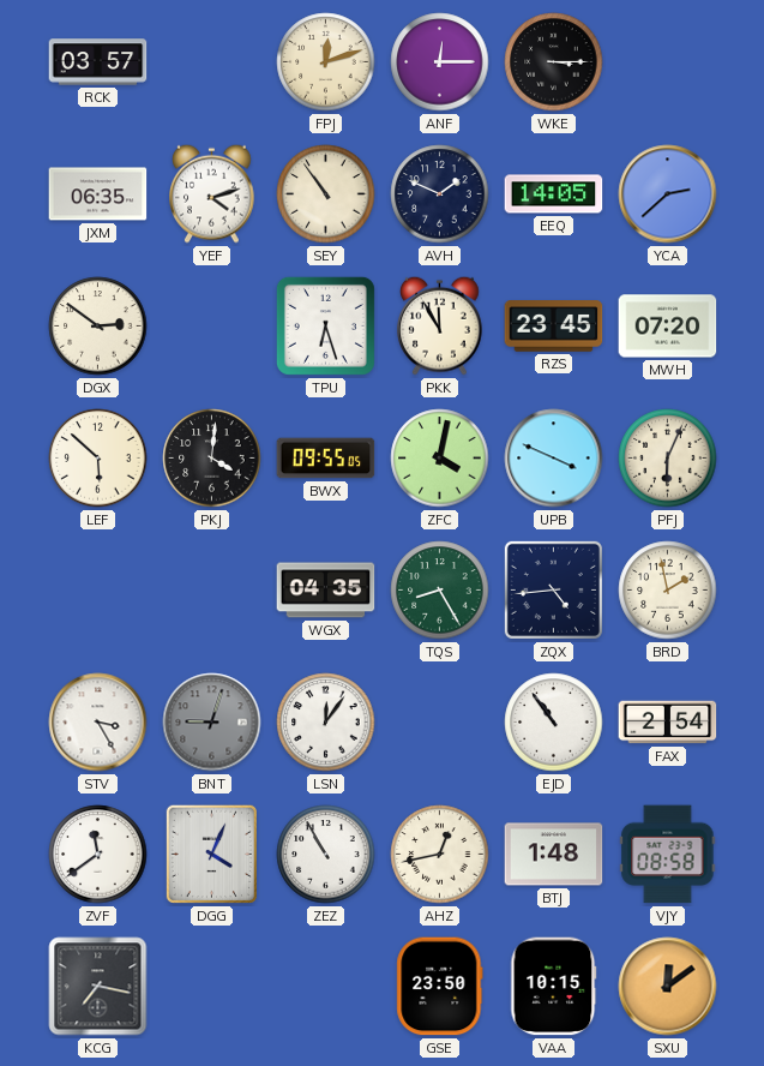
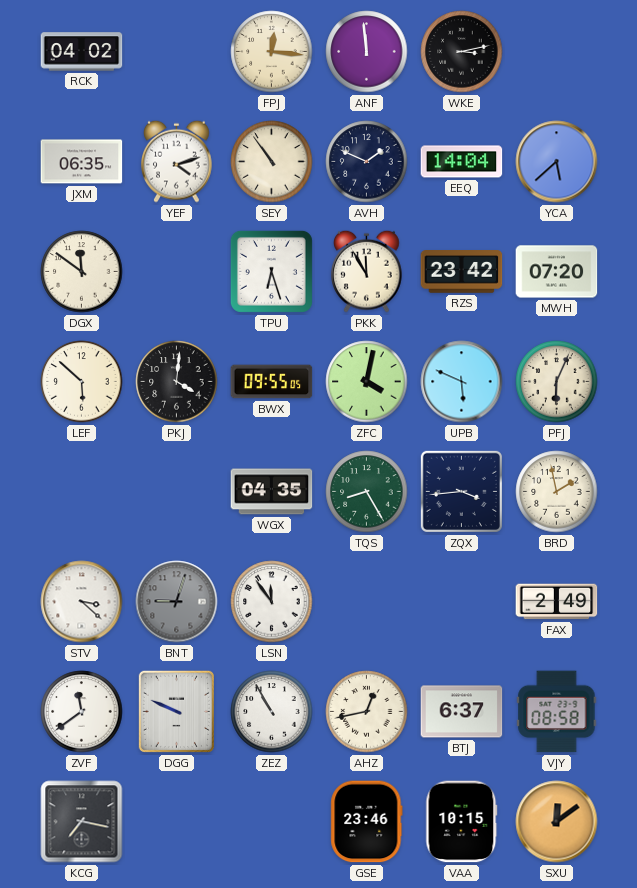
RCK: 03:57 -> 04:02
FPJ: 12:12 -> 12:16
ANF: 12:15 -> 11:59
WKE: 3:15 -> 3:13
EEQ: 14:05 -> 14:04
YCA: 2:38 -> 5:38
DGX: 2:51 -> 11:51
RZS: 23:45 -> 23:42
UPB: 3:49 -> 5:49
ZQX: 4:44 -> 3:44
STV: 3:25 -> 3:22
LSN: 12:06 -> 11:54
EJD: 10:54 -> none
FAX: 2:54 -> 2:49
DGG: 4:04 -> 9:49
BTJ: 1:48 -> 6:37
GSE: 23:50 -> 23:46
